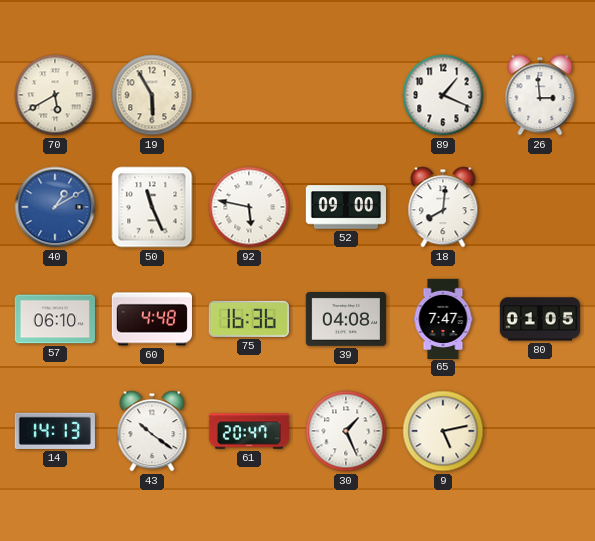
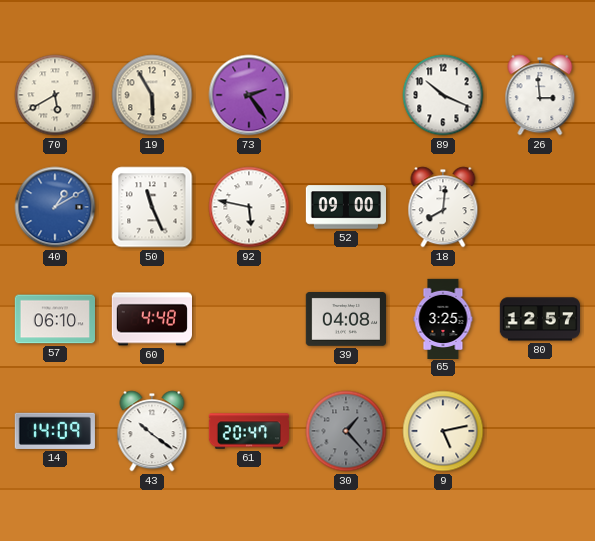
73: none -> 2:24
89: 1:19 -> 10:19
75: 16:36 -> none
65: 7:47 -> 3:25
80: 01:05 -> 12:57
14: 14:13 -> 14:09
30: 1:26 -> 1:23
30 dial: white -> grey
